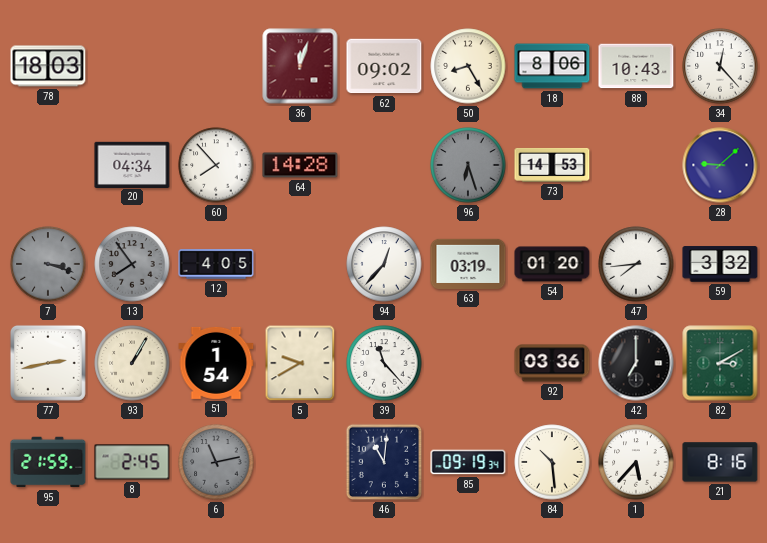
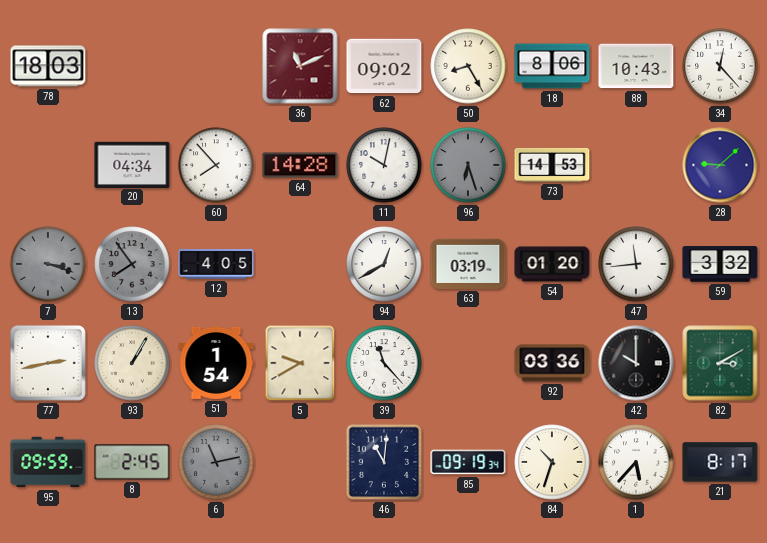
36: 12:03 -> 11:11
11: none -> 10:02
94: 12:37 -> 12:40
47: 7:44 -> 11:44
42: 7:00 -> 10:00
95: 21:59 -> 09:59
84: 10:29 -> 10:33
21: 8:16 -> 8:17
